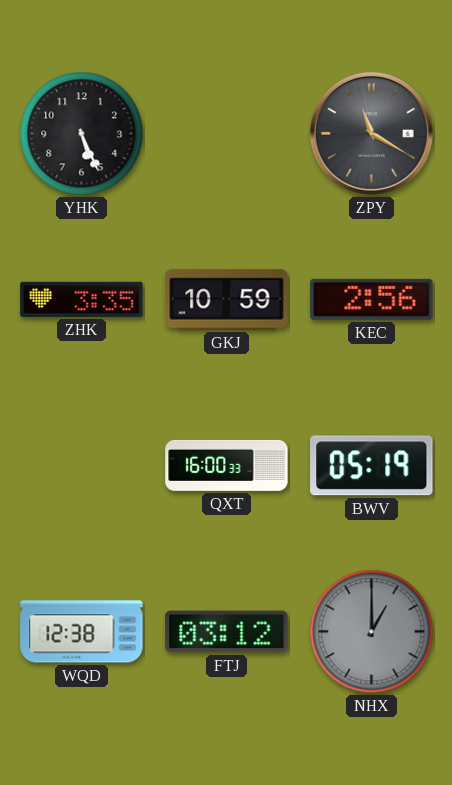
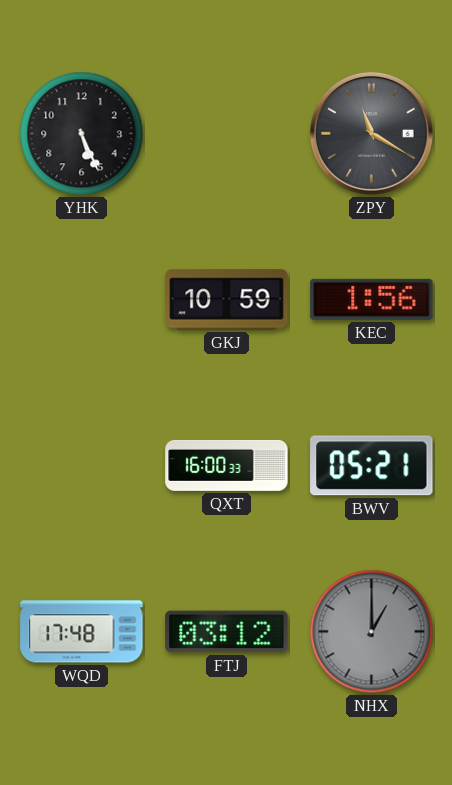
ZHK: 3:35 -> none
KEC: 2:56 -> 1:56
BWV: 05:19 -> 05:21
WQD: 12:38 -> 17:48
